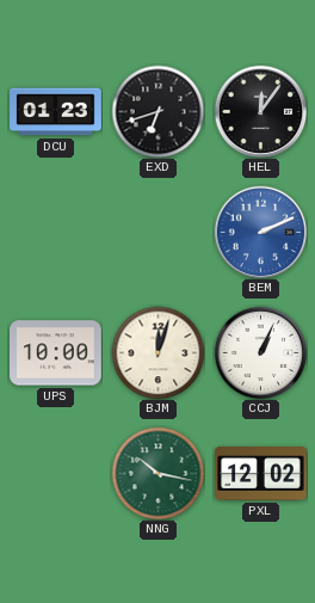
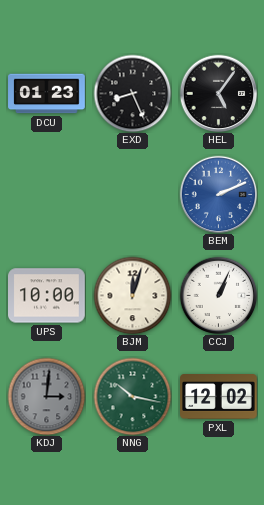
EXD: 6:42 -> 8:26
HEL: 12:06 -> 5:06
KDJ: none -> 3:01
